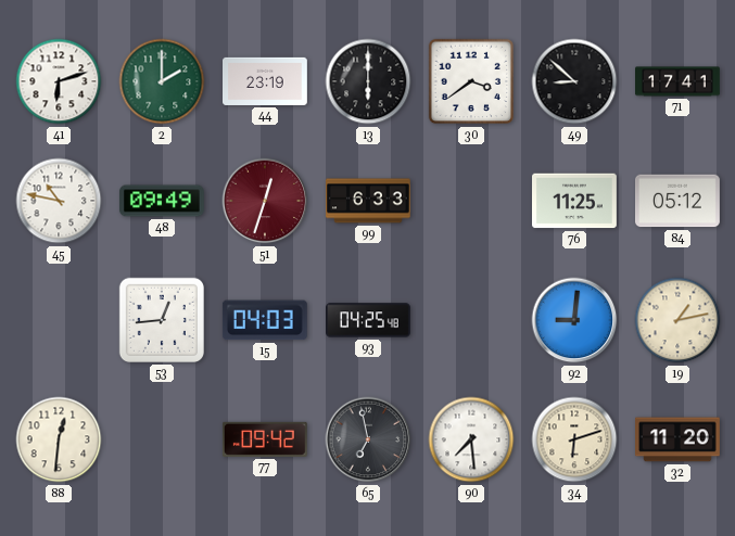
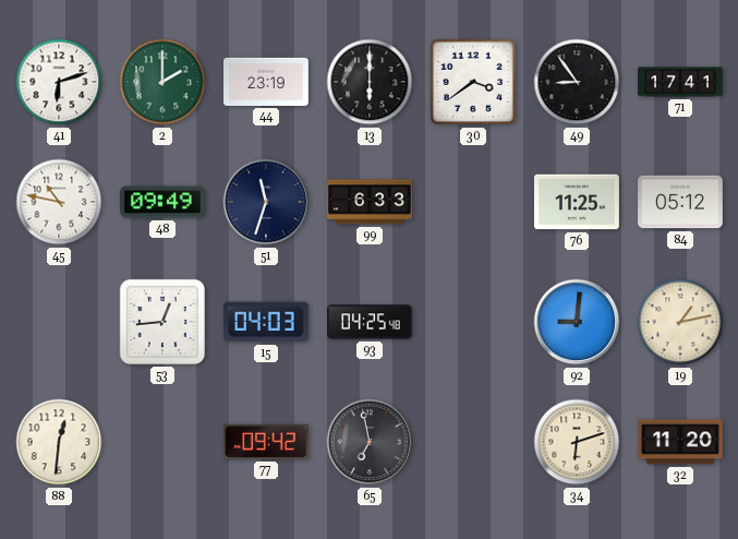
49: 8:52 -> 8:54
51: 12:33 -> 11:33
51 dial: burgundy -> navy
90: 7:29 -> none
